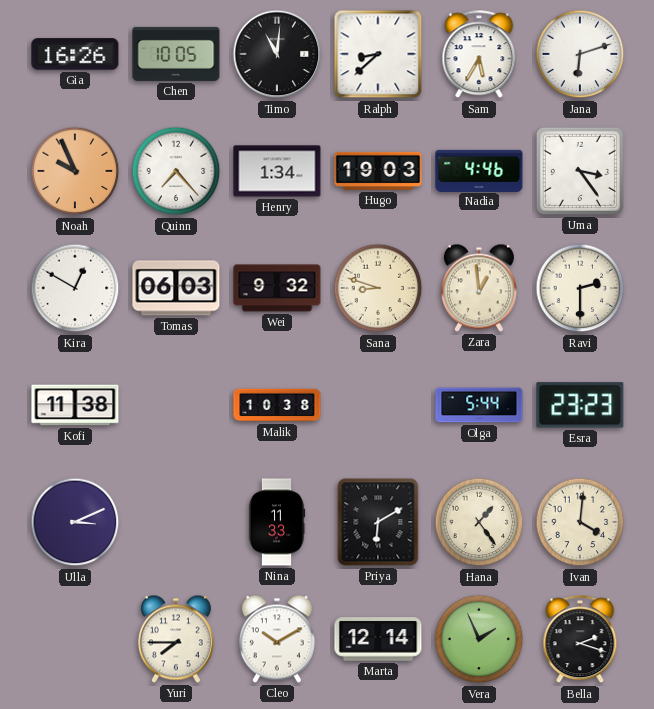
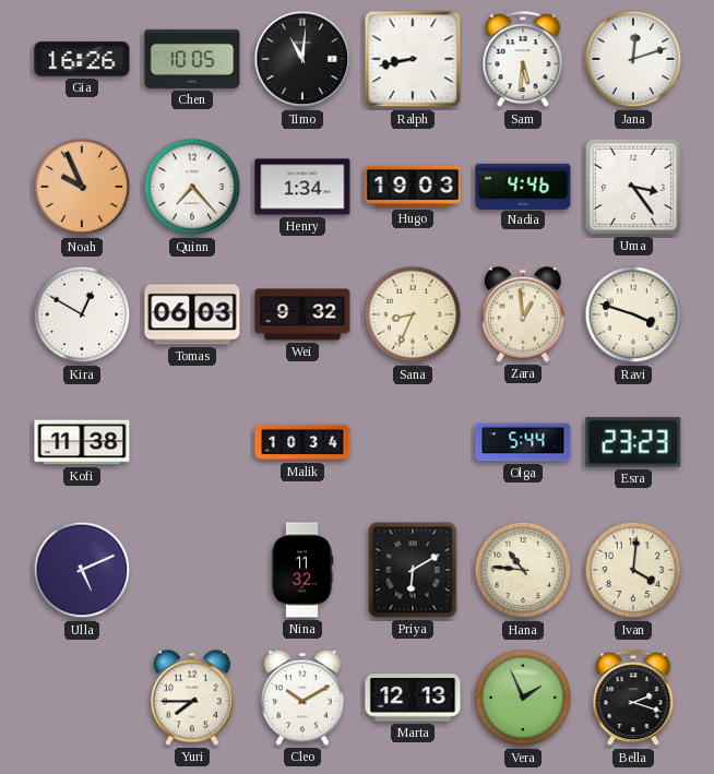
Ralph: 8:38 -> 8:43
Sam: 5:35 -> 5:31
Jana: 6:12 -> 12:12
Sana: 8:48 -> 8:34
Ravi: 2:30 -> 3:48
Malik: 10:38 -> 10:34
Ulla: 3:11 -> 5:11
Nina: 11:33 -> 11:32
Hana: 1:24 -> 10:46
Marta: 12:14 -> 12:13
